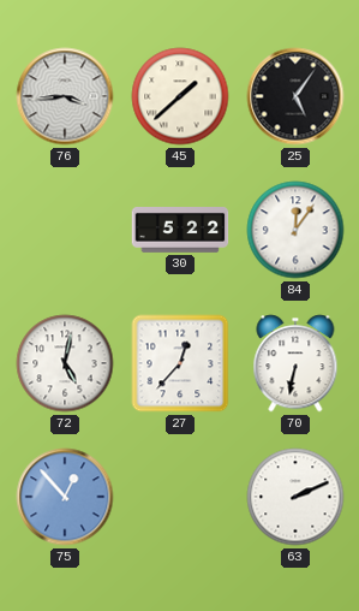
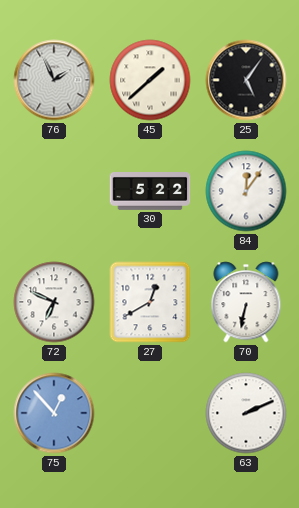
76: 3:44 -> 1:56
72: 5:02 -> 6:49
27: 12:37 -> 12:40
